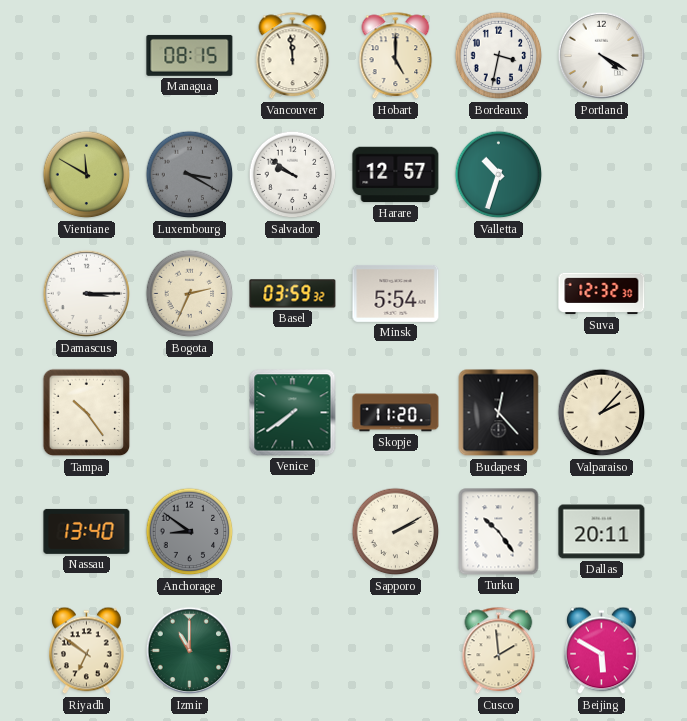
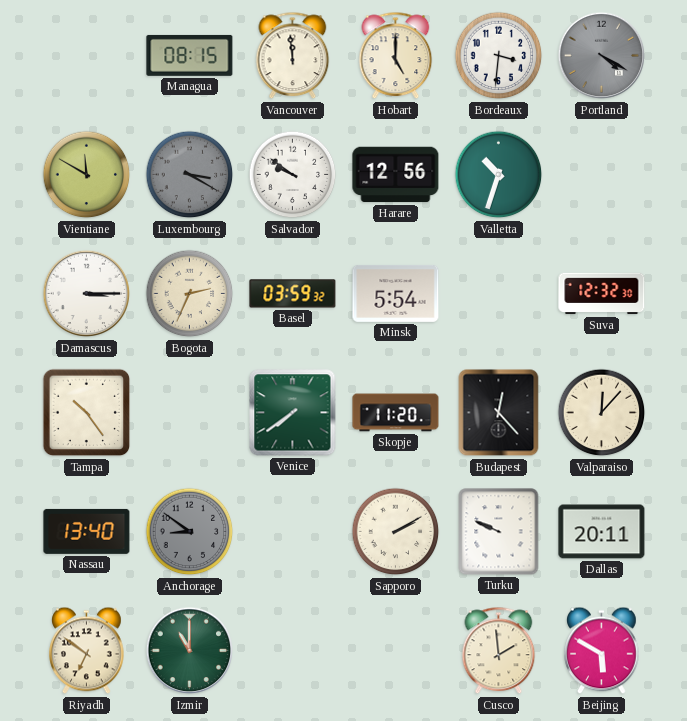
Bordeaux: 3:32 -> 3:31
Portland dial: white -> grey
Harare: 12:57 -> 12:56
Valparaiso: 2:07 -> 12:07
Turku: 10:24 -> 9:49
